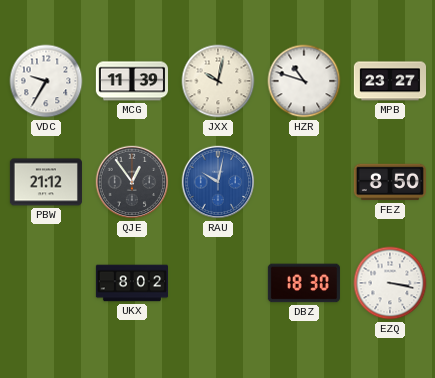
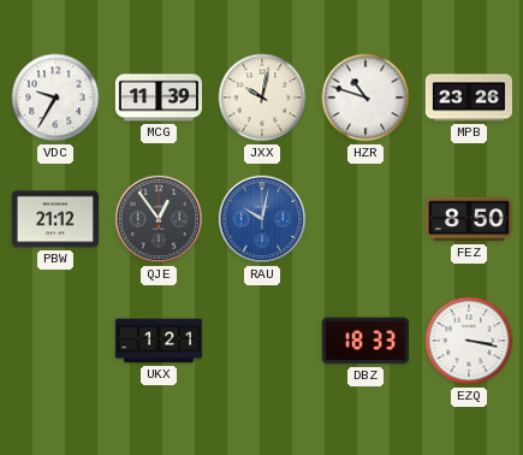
MPB: 23:27 -> 23:26
UKX: 8:02 -> 1:21
DBZ: 18:30 -> 18:33
